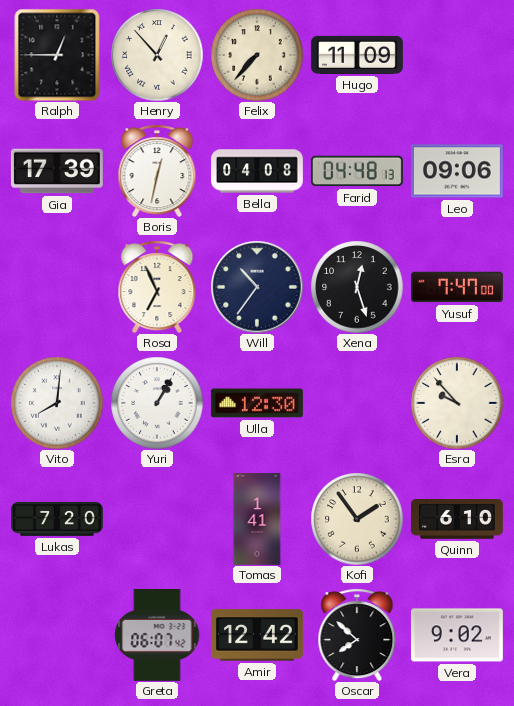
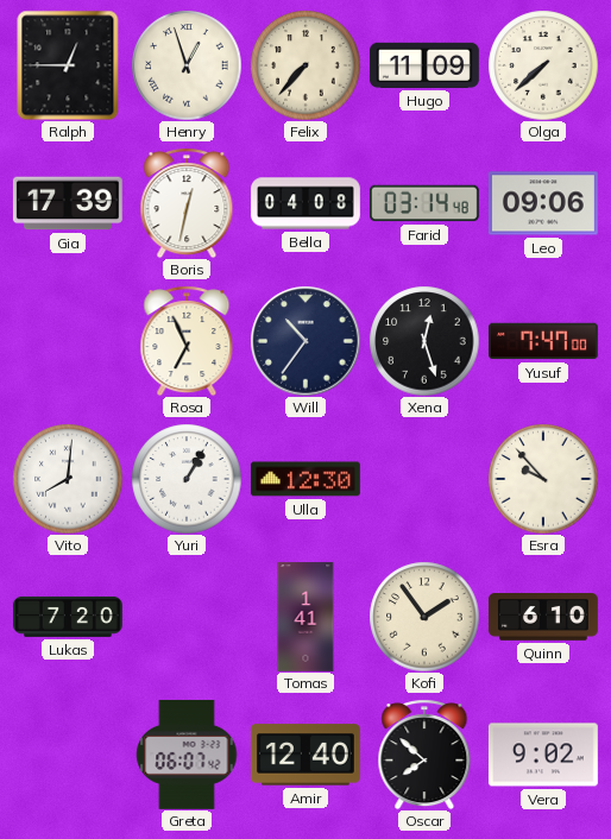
Henry: 12:53 -> 12:57
Olga: none -> 7:38
Farid: 04:48 -> 03:14
Amir: 12:42 -> 12:40
